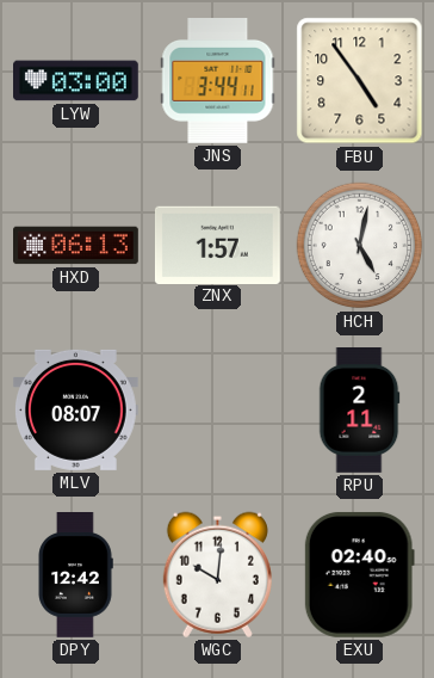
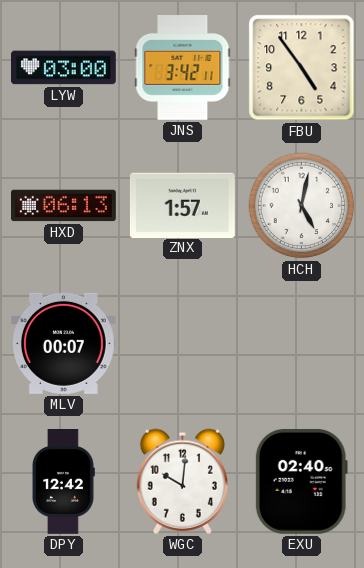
JNS: 3:44 -> 3:42
MLV: 08:07 -> 00:07
RPU: 2:11 -> none
